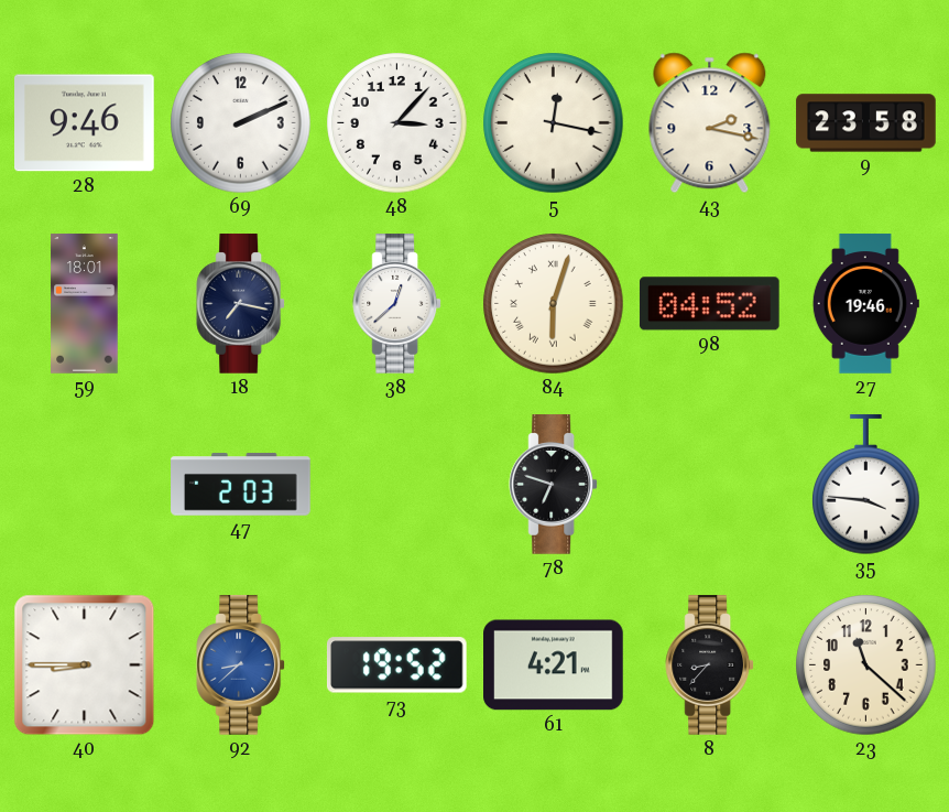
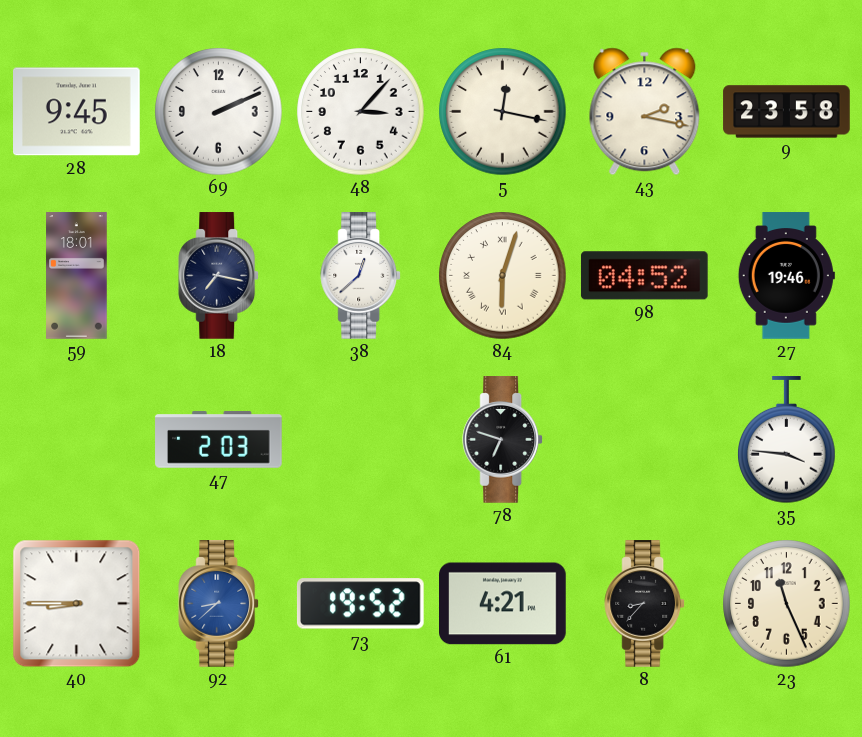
28: 9:46 -> 9:45
23: 11:22 -> 11:26
